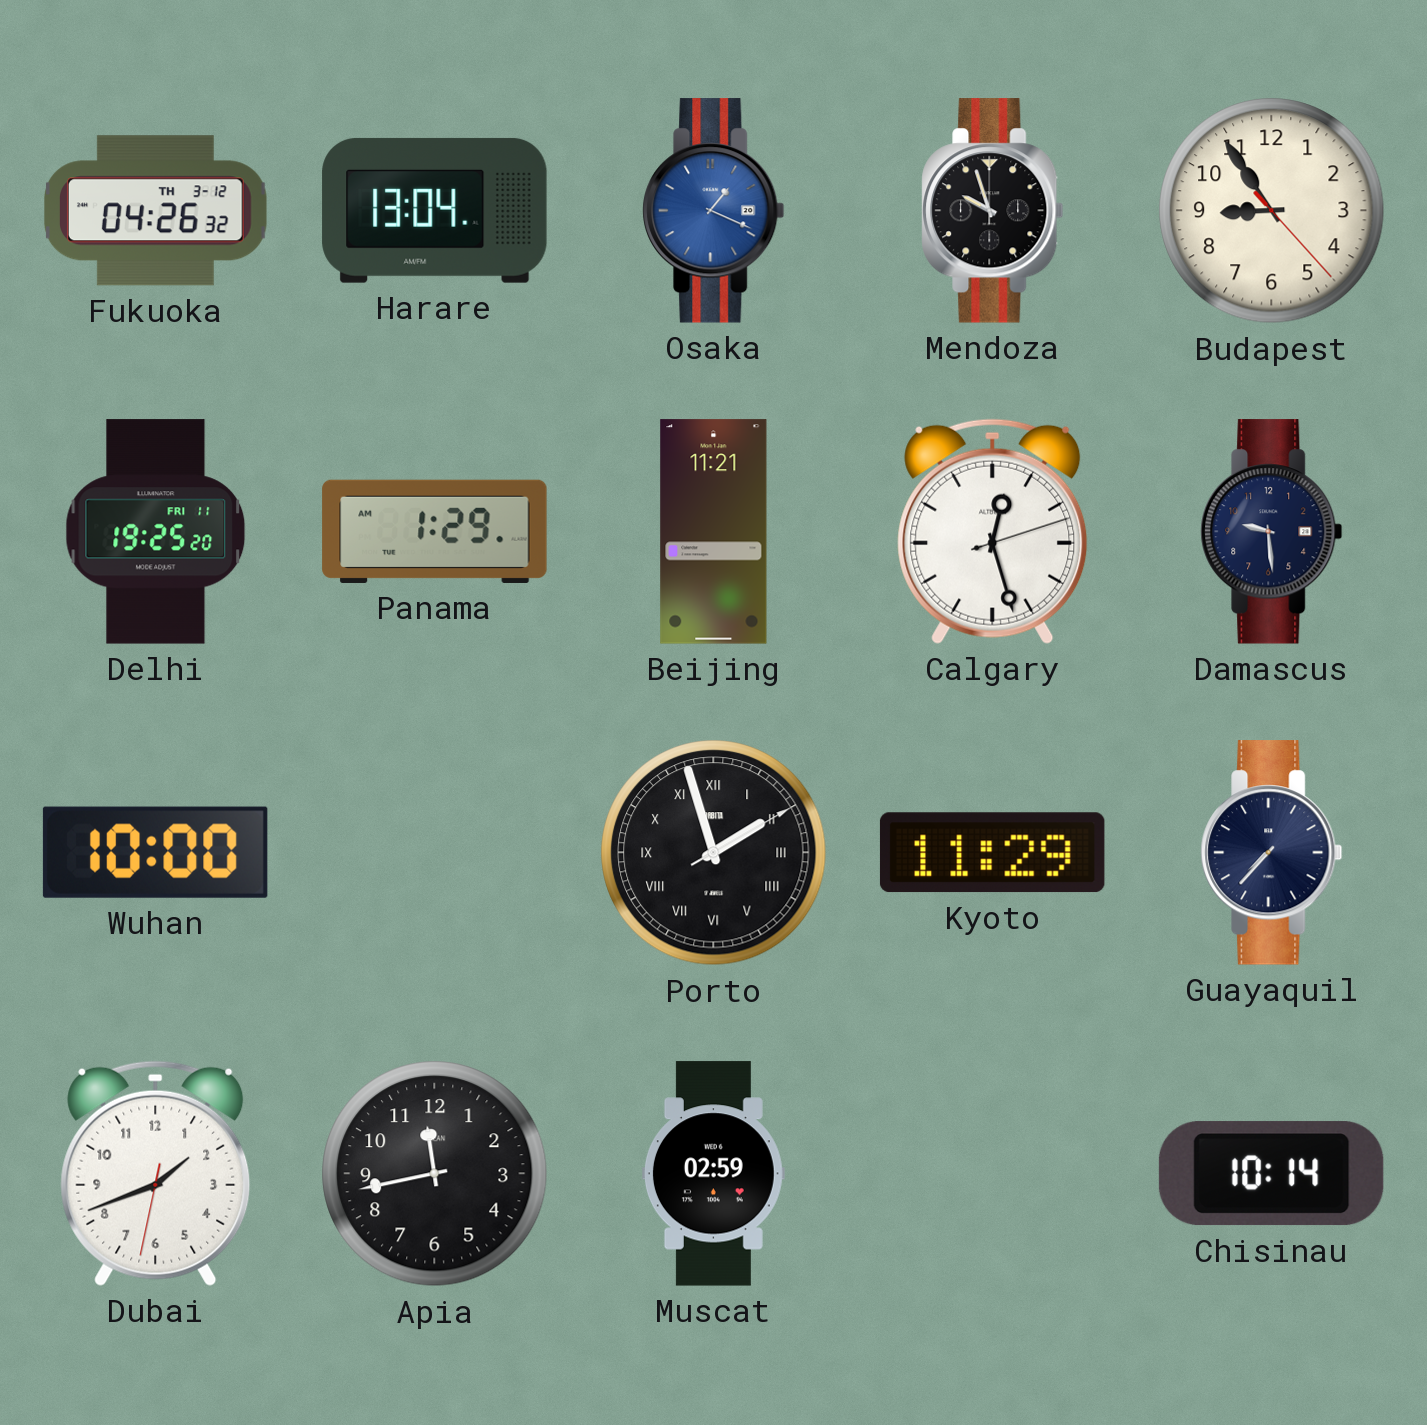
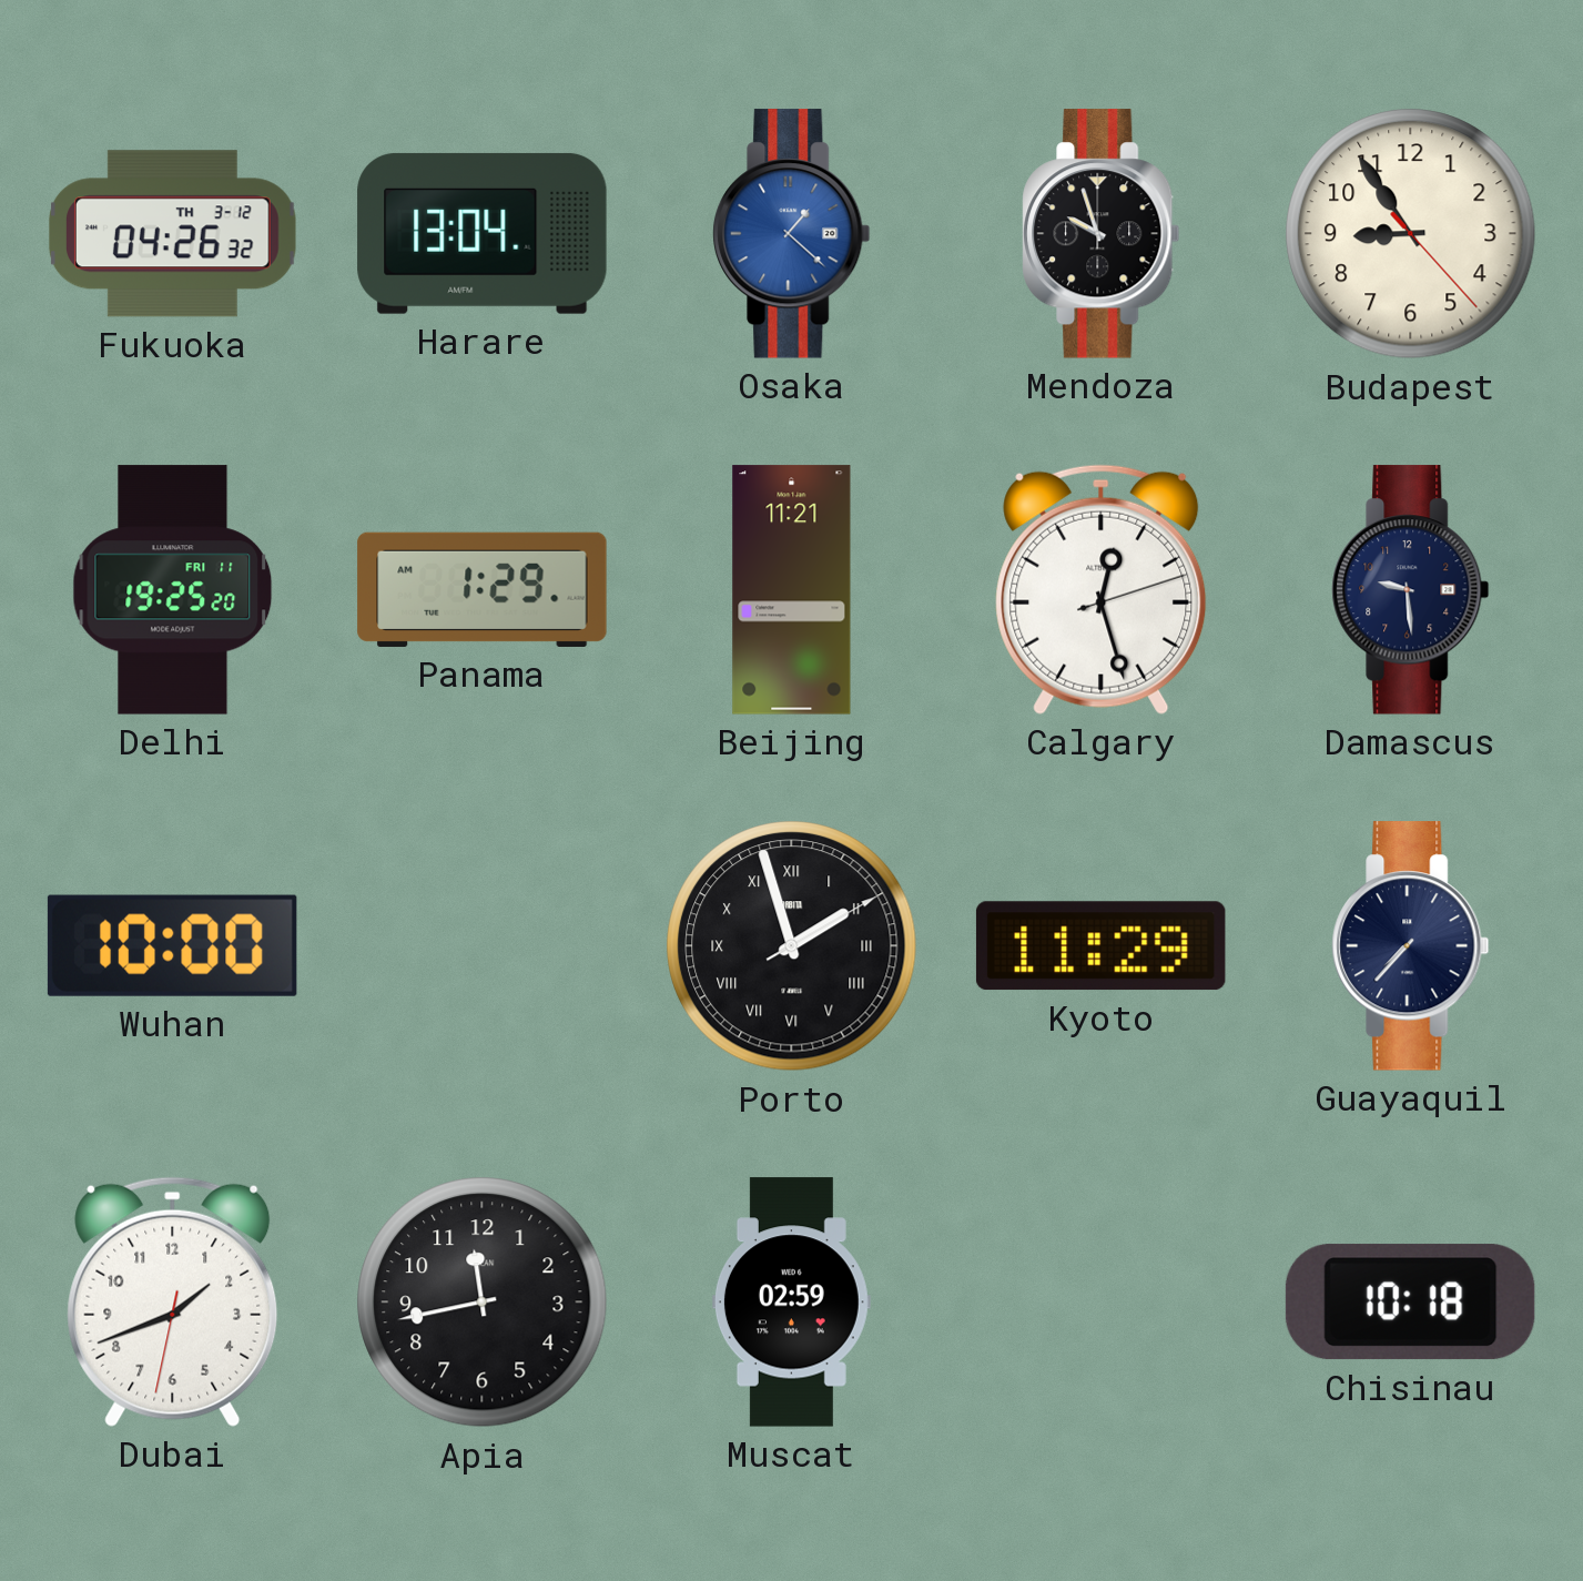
Osaka: 1:19 -> 1:22
Chisinau: 10:14 -> 10:18
